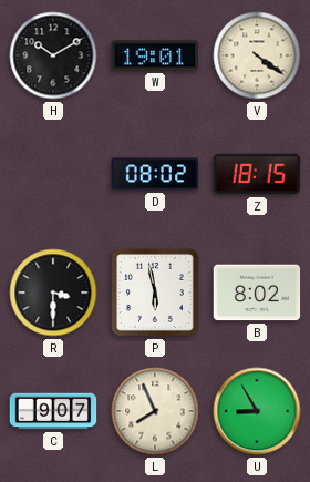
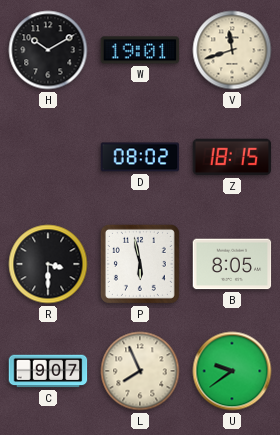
V: 4:21 -> 11:42
B: 8:02 -> 8:05
U: 8:55 -> 9:39
